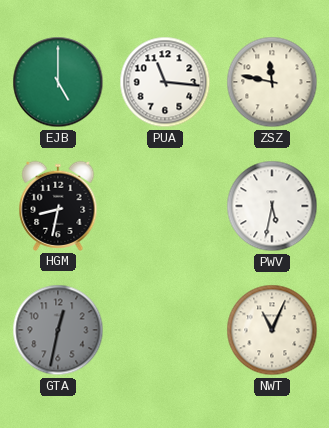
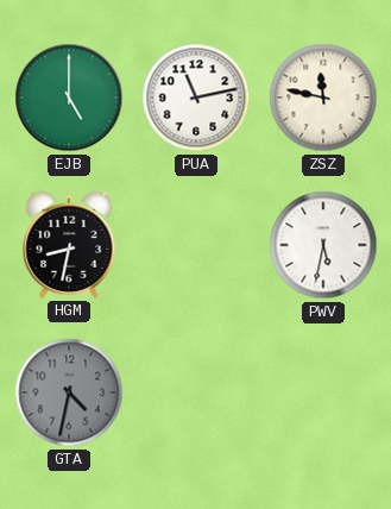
PUA: 11:16 -> 11:13
GTA: 12:32 -> 4:32
NWT: 11:04 -> none
